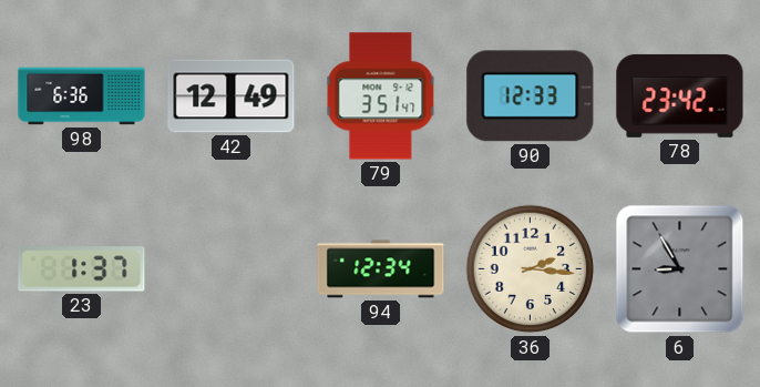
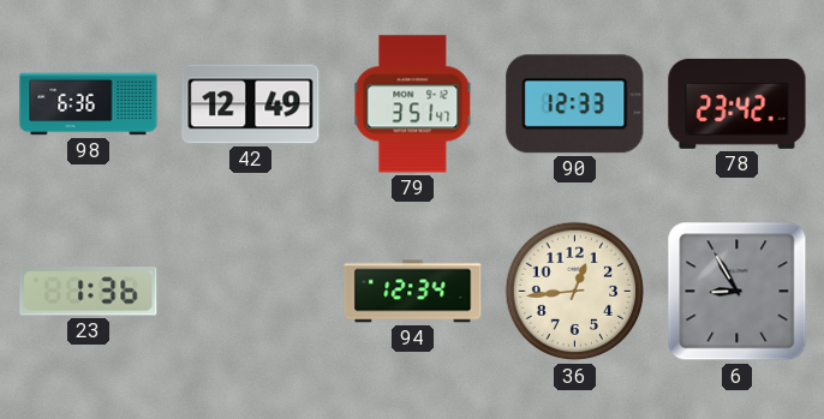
23: 1:37 -> 1:36
36: 2:16 -> 12:44
